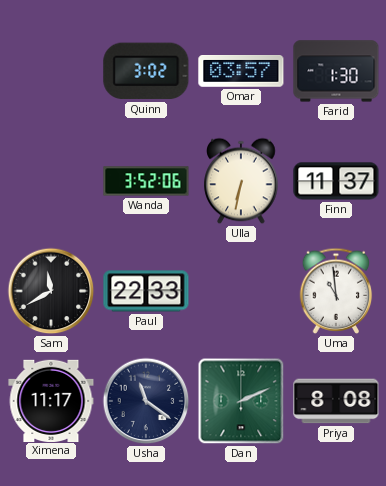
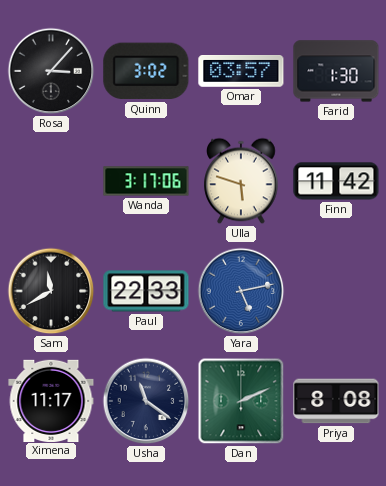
Rosa: none -> 3:07
Wanda: 3:52 -> 3:17
Ulla: 6:32 -> 5:48
Finn: 11:37 -> 11:42
Yara: none -> 5:13
Uma: 10:59 -> none
